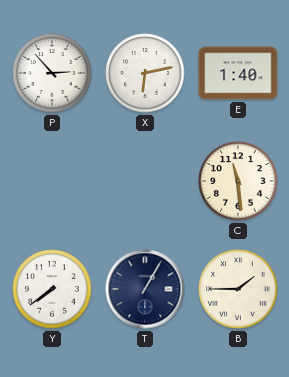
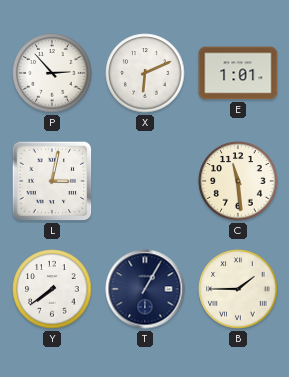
X: 6:13 -> 6:11
E: 1:40 -> 1:01
L: none -> 3:02
